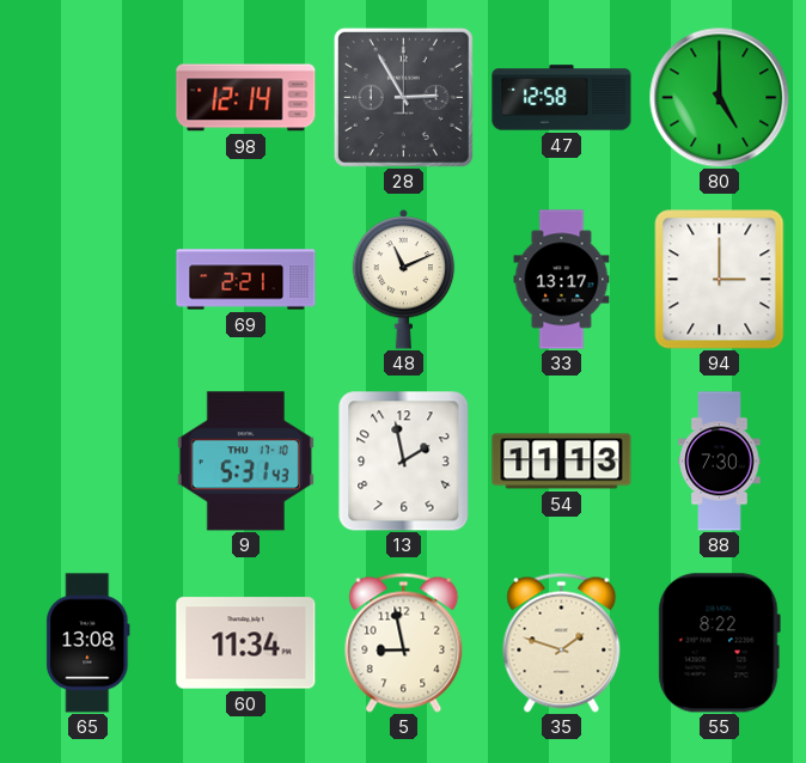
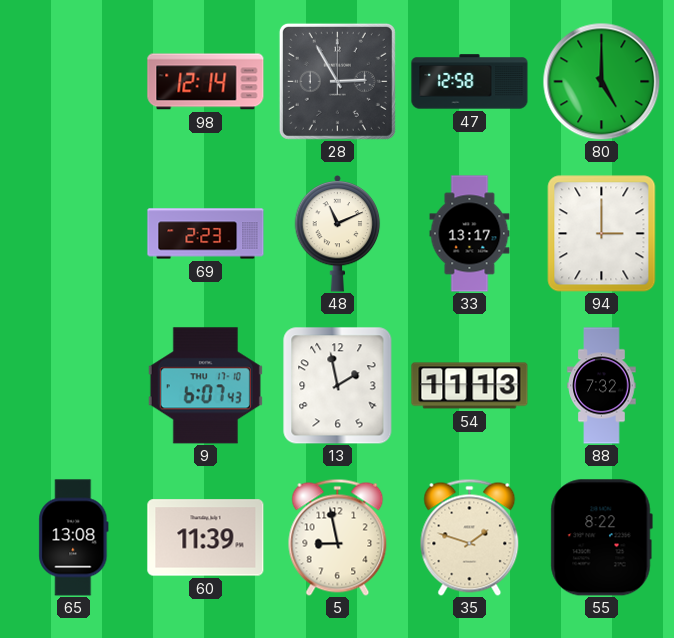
69: 2:21 -> 2:23
9: 5:31 -> 6:07
88: 7:30 -> 7:32
60: 11:34 -> 11:39
